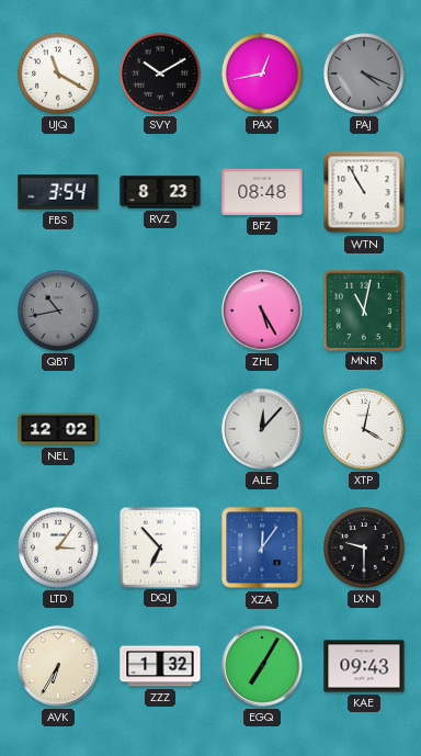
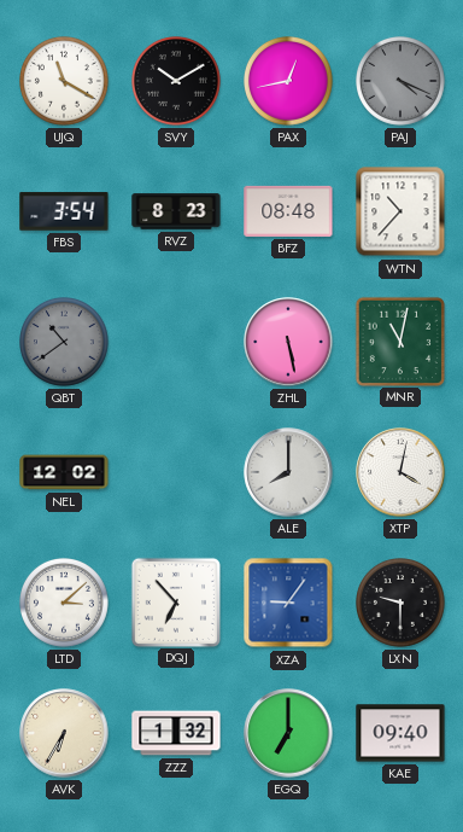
WTN: 10:55 -> 10:37
QBT: 10:43 -> 10:39
ZHL: 5:25 -> 5:28
ALE: 12:07 -> 8:00
LTD: 3:06 -> 3:08
XZA: 12:06 -> 9:06
EGQ: 7:05 -> 7:00
KAE: 09:43 -> 09:40
